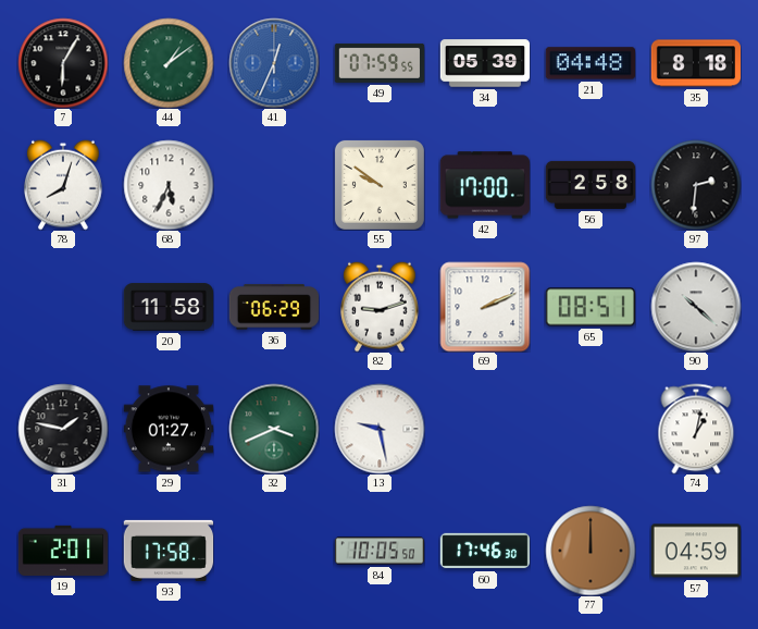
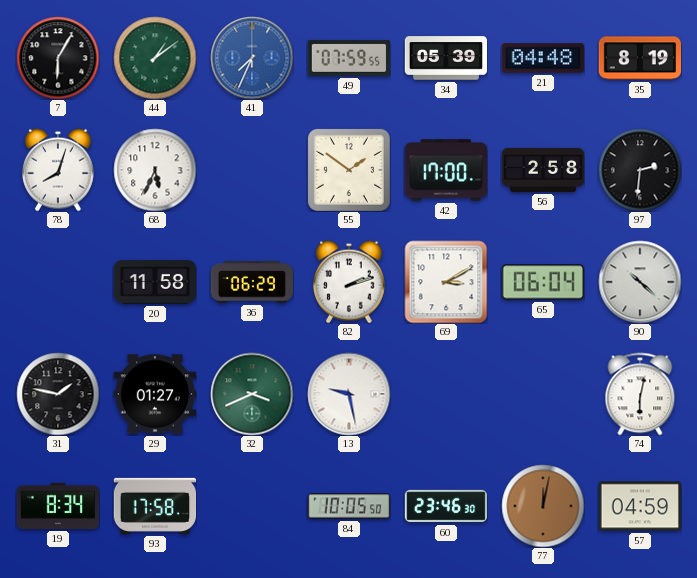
41: 12:34 -> 7:34
35: 8:18 -> 8:19
55: 9:51 -> 1:51
82: 9:12 -> 2:12
69: 2:11 -> 3:10
65: 08:51 -> 06:04
74: 1:02 -> 6:02
19: 2:01 -> 8:34
60: 17:46 -> 23:46
77: 12:00 -> 12:02
